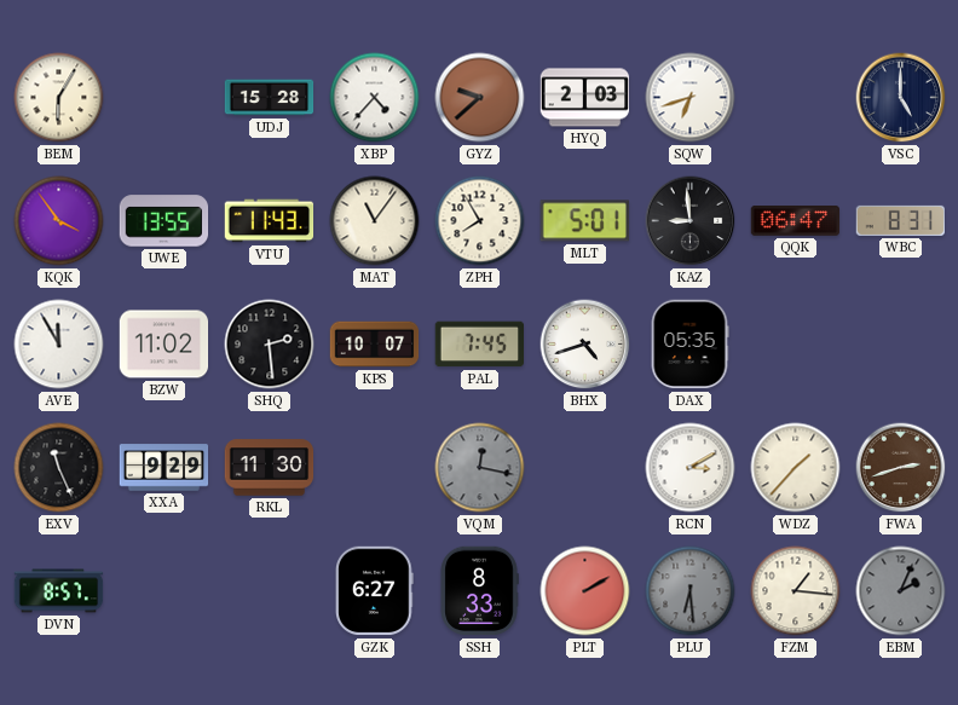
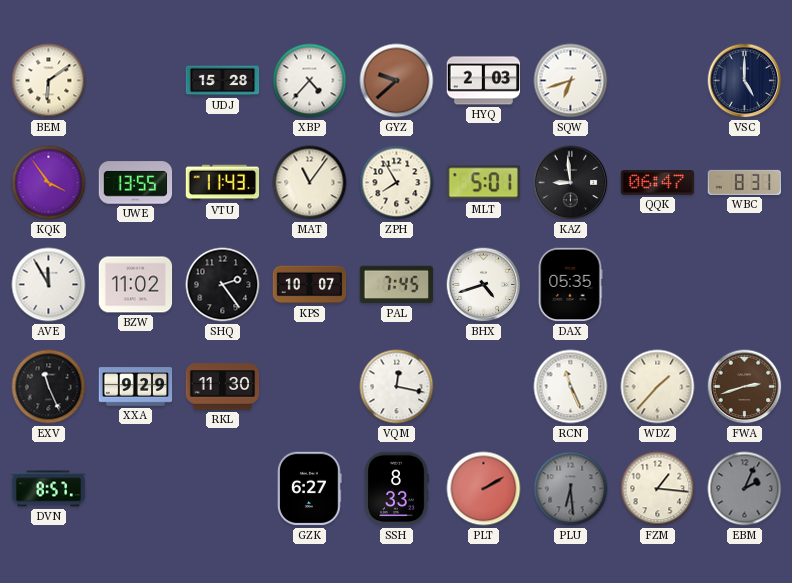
BEM: 6:05 -> 6:09
SHQ: 2:29 -> 2:24
VQM dial: grey -> white
RCN: 3:10 -> 11:26
